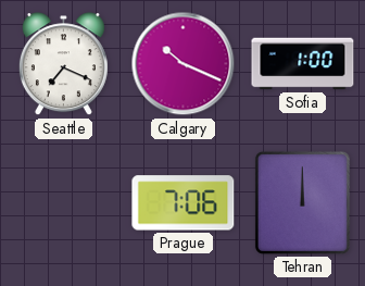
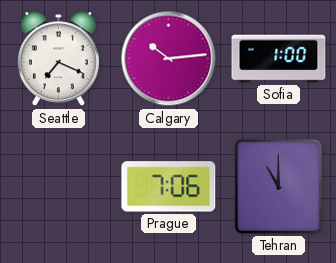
Calgary: 10:19 -> 10:14
Tehran: 12:00 -> 11:00
